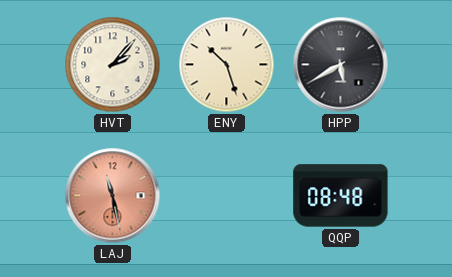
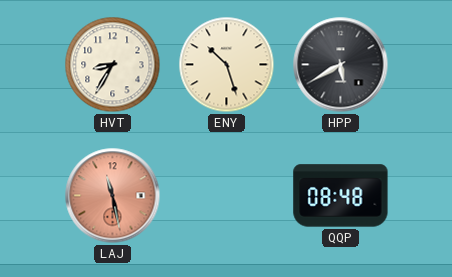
HVT: 2:07 -> 8:35
